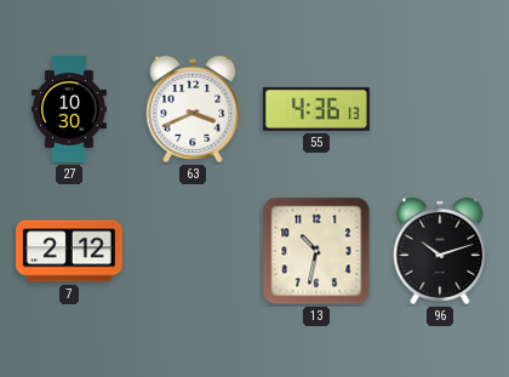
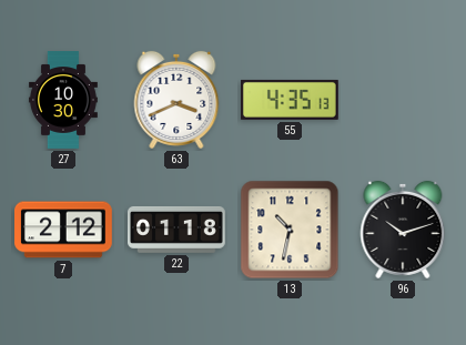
55: 4:36 -> 4:35
22: none -> 01:18
